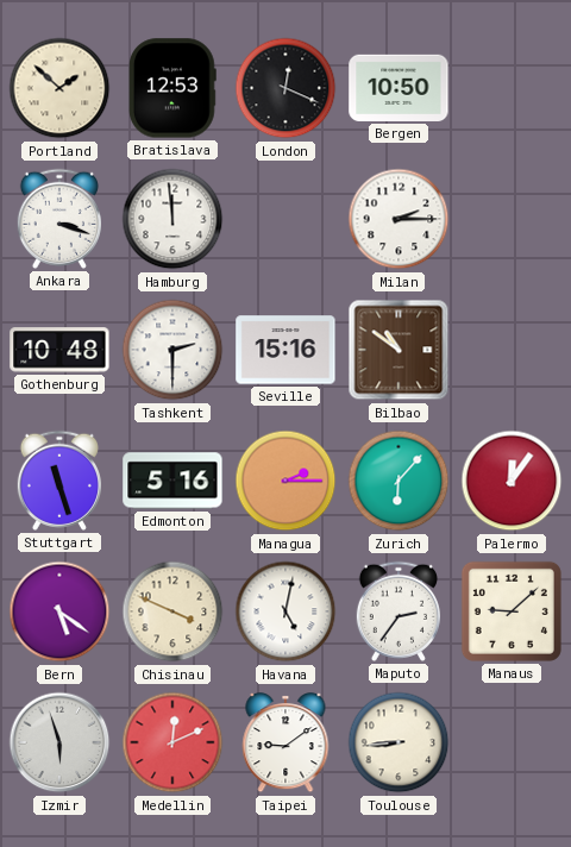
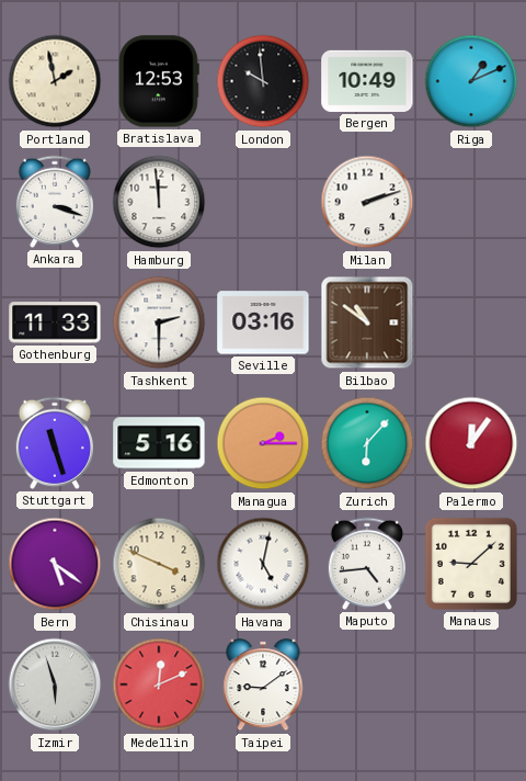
Portland: 1:52 -> 1:58
London: 12:19 -> 9:59
Bergen: 10:50 -> 10:49
Riga: none -> 1:11
Milan: 2:15 -> 2:12
Gothenburg: 10:48 -> 11:33
Seville: 15:16 -> 03:16
Maputo: 2:36 -> 4:44
Toulouse: 8:44 -> none
